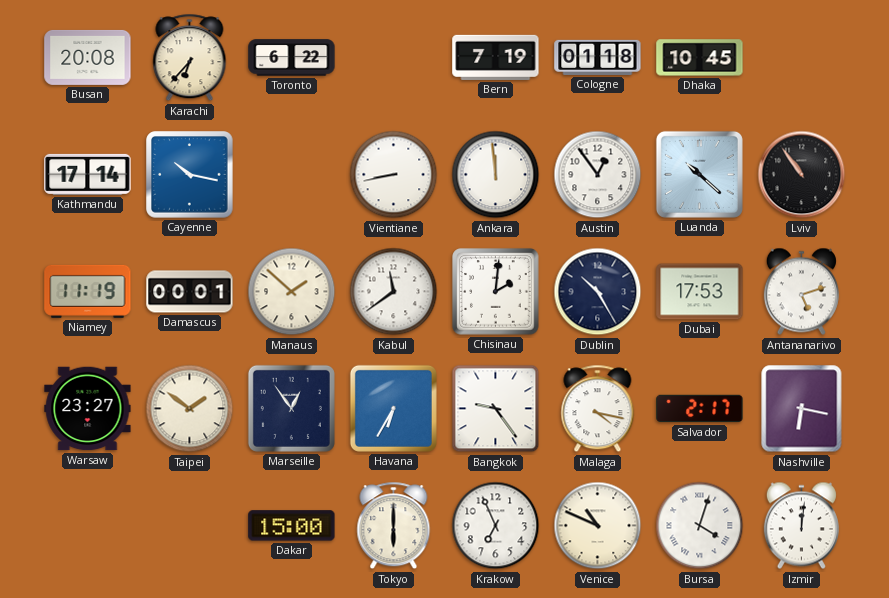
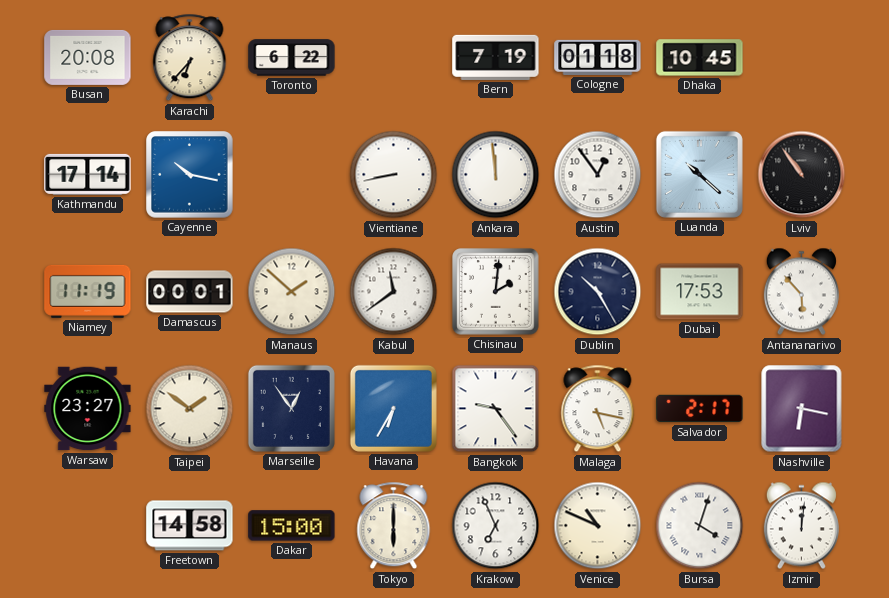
Antananarivo: 5:12 -> 5:53
Malaga: 4:17 -> 5:17
Freetown: none -> 14:58
